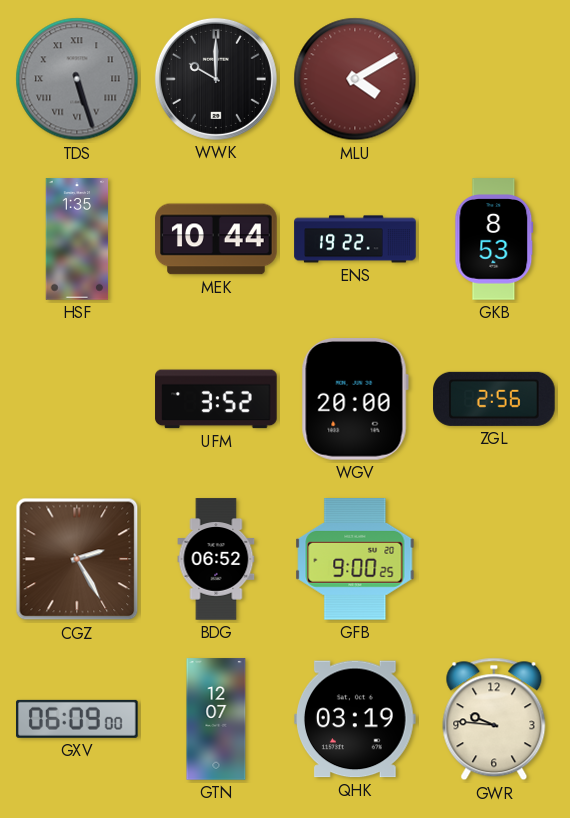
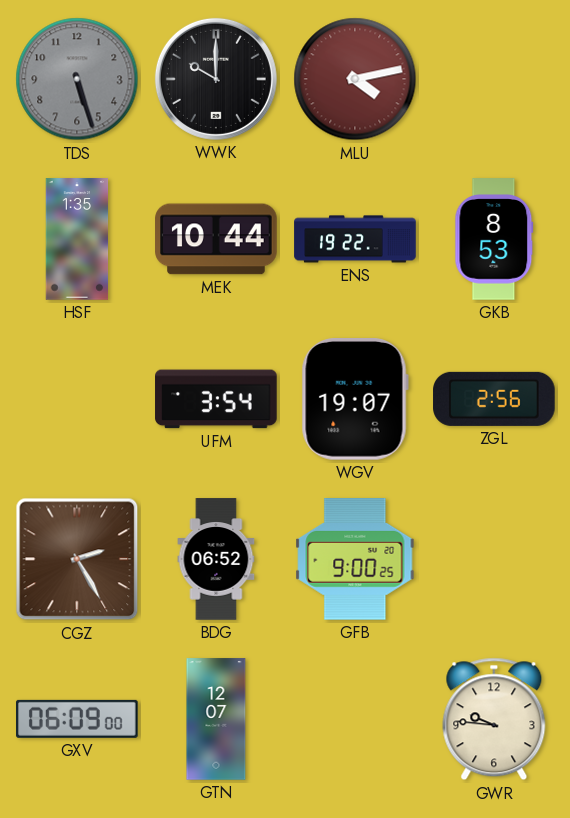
TDS numerals: Roman -> Arabic
MLU: 4:10 -> 4:13
UFM: 3:52 -> 3:54
WGV: 20:00 -> 19:07
QHK: 03:19 -> none
